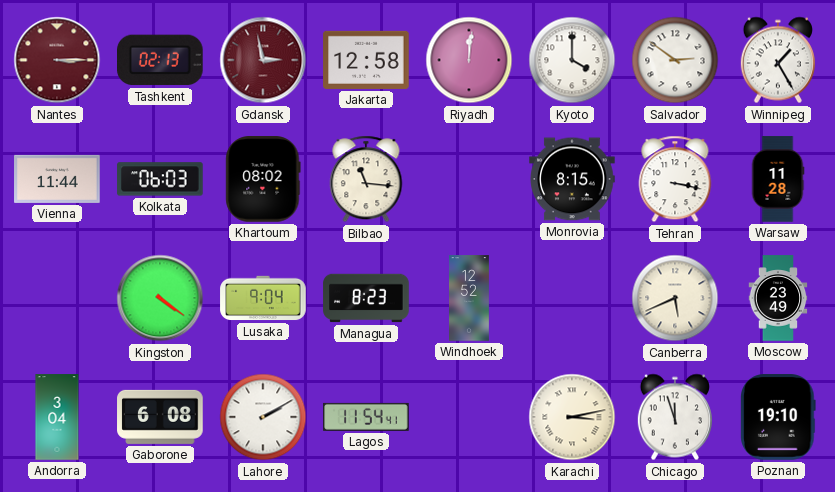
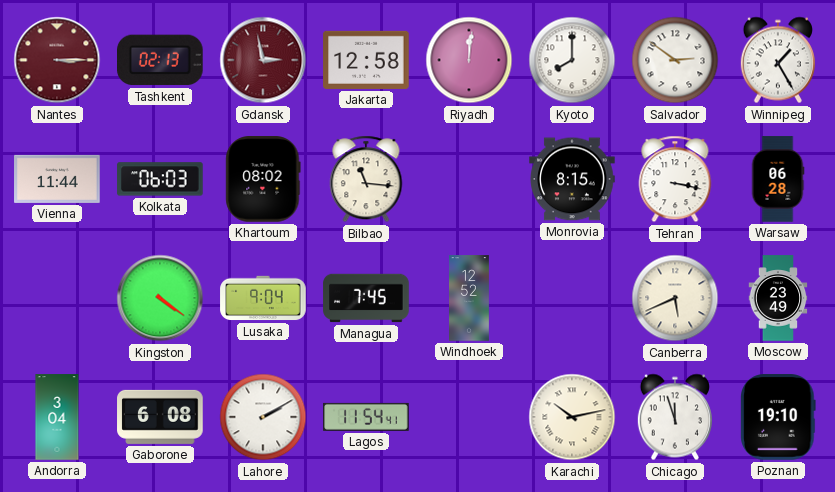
Kyoto: 4:00 -> 8:00
Warsaw: 11:28 -> 06:28
Managua: 8:23 -> 7:45
Karachi: 3:13 -> 10:13
